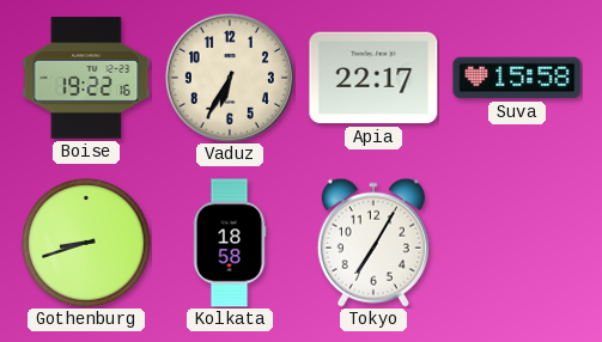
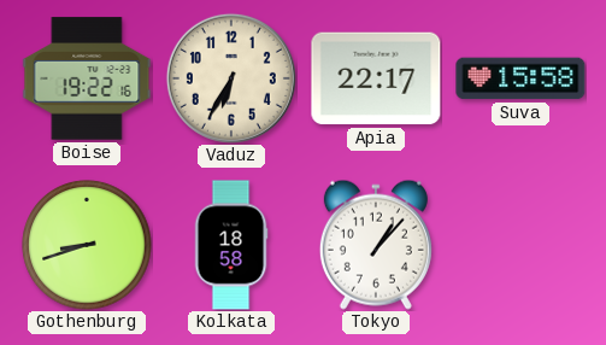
Tokyo: 7:05 -> 1:07
